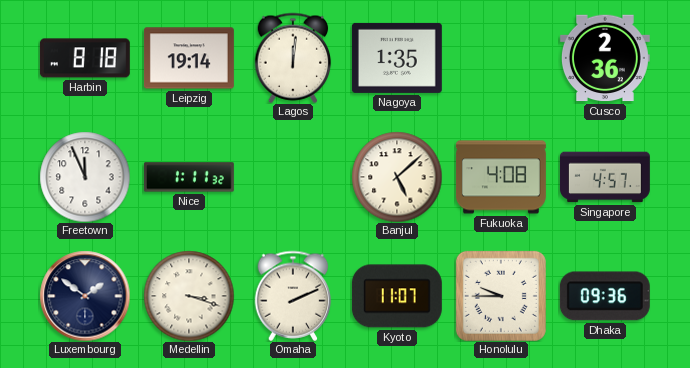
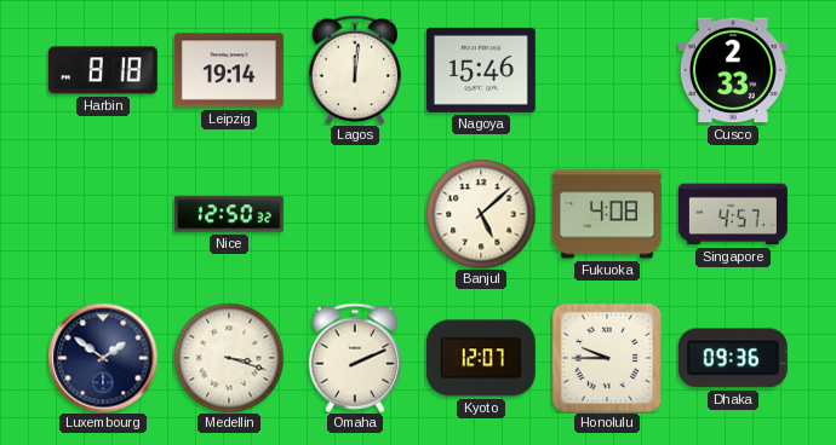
Nagoya: 1:35 -> 15:46
Cusco: 2:36 -> 2:33
Freetown: 11:56 -> none
Nice: 1:11 -> 12:50
Kyoto: 11:07 -> 12:07
